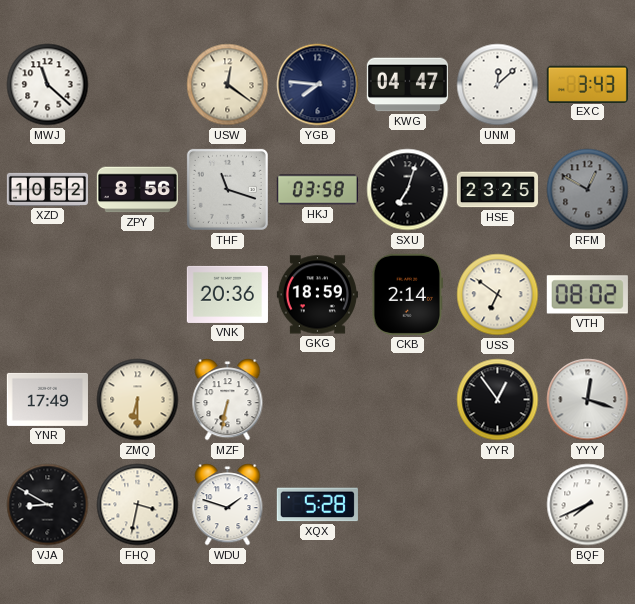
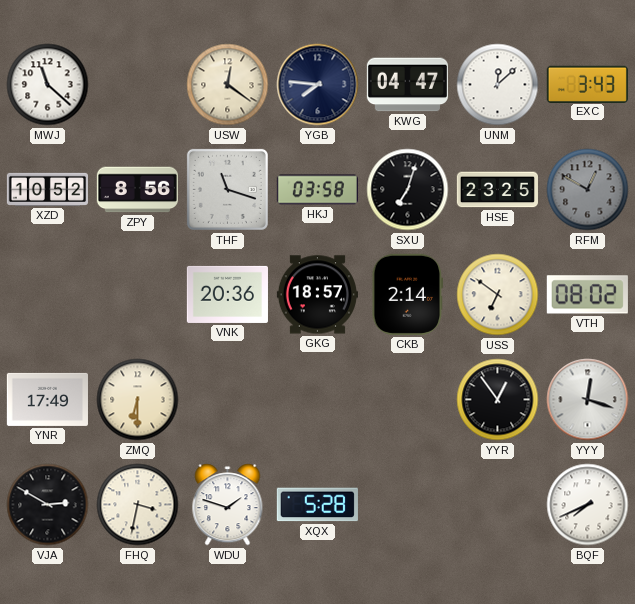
GKG: 18:59 -> 18:57
MZF: 6:32 -> none
VJA: 8:50 -> 2:50
